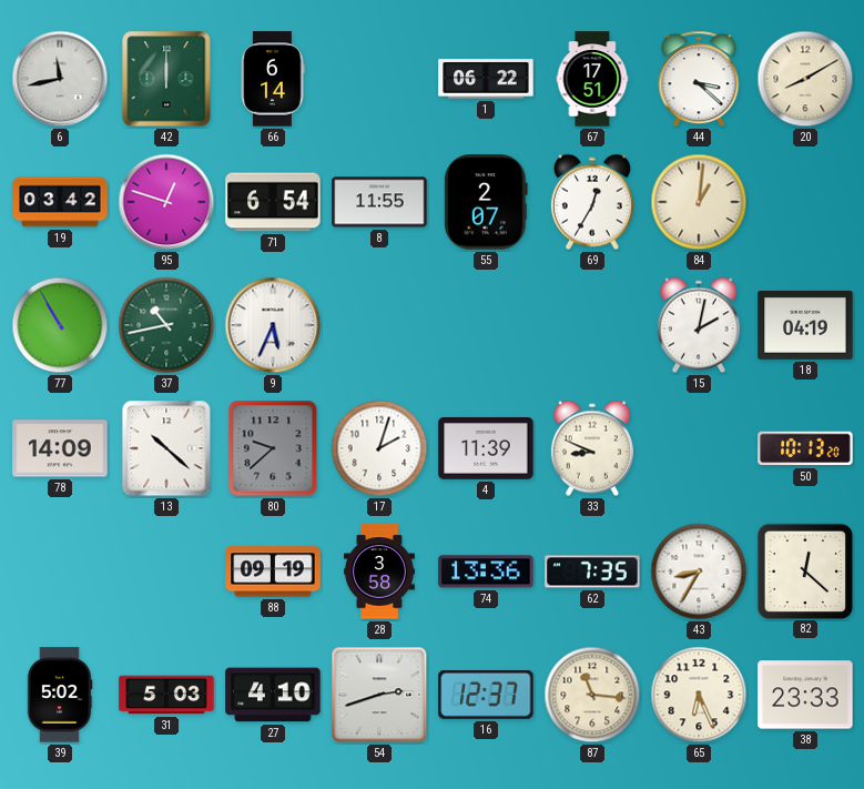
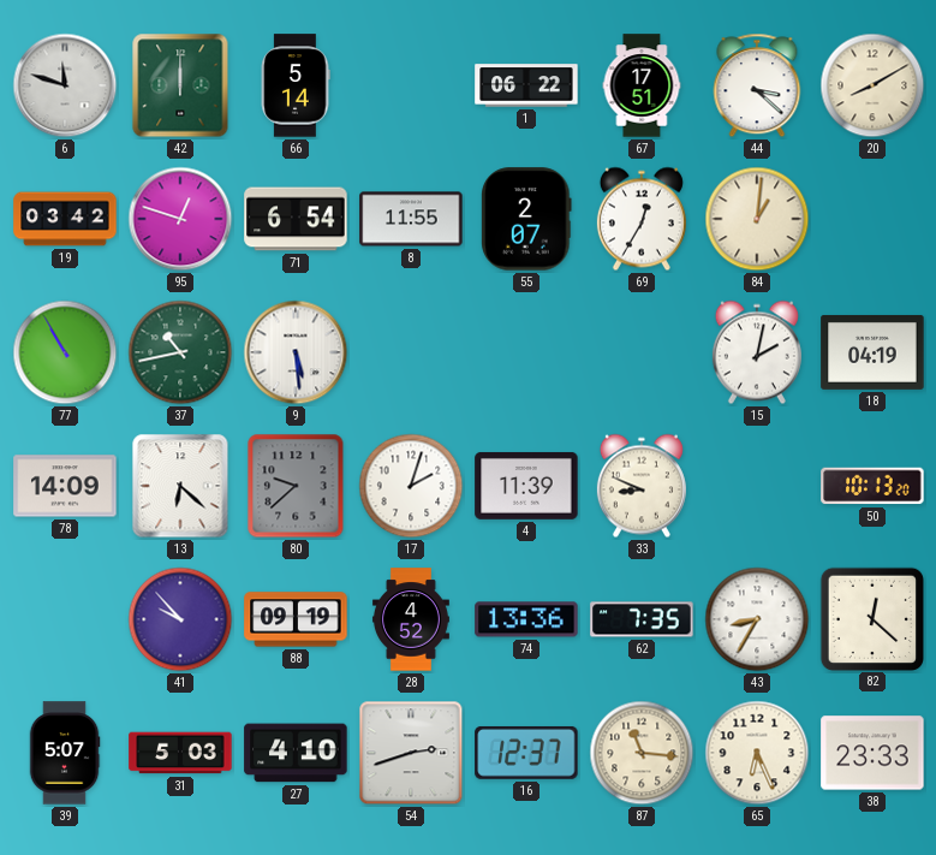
6: 11:43 -> 11:48
66: 6:14 -> 5:14
9: 5:34 -> 5:29
13: 10:22 -> 6:22
41: none -> 9:53
28: 3:58 -> 4:52
39: 5:02 -> 5:07
